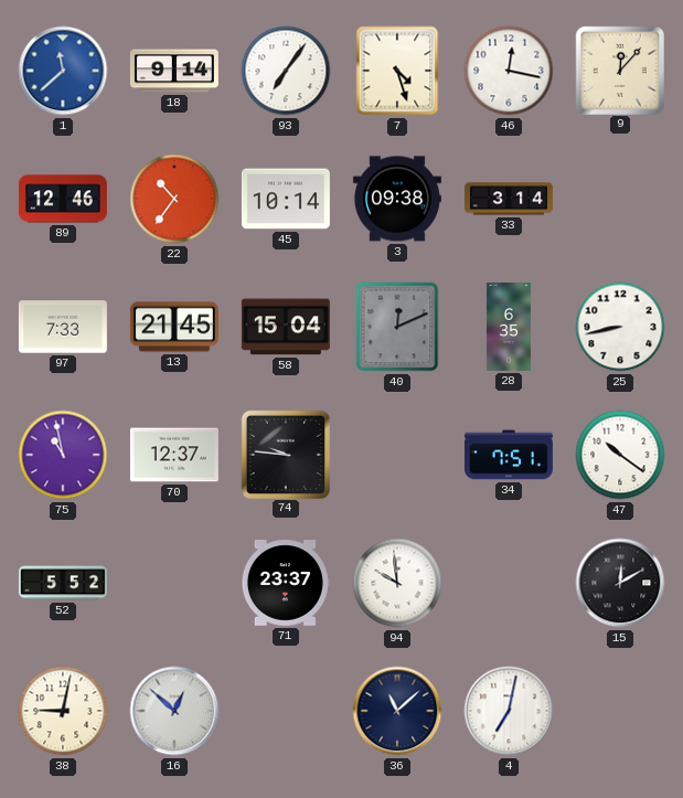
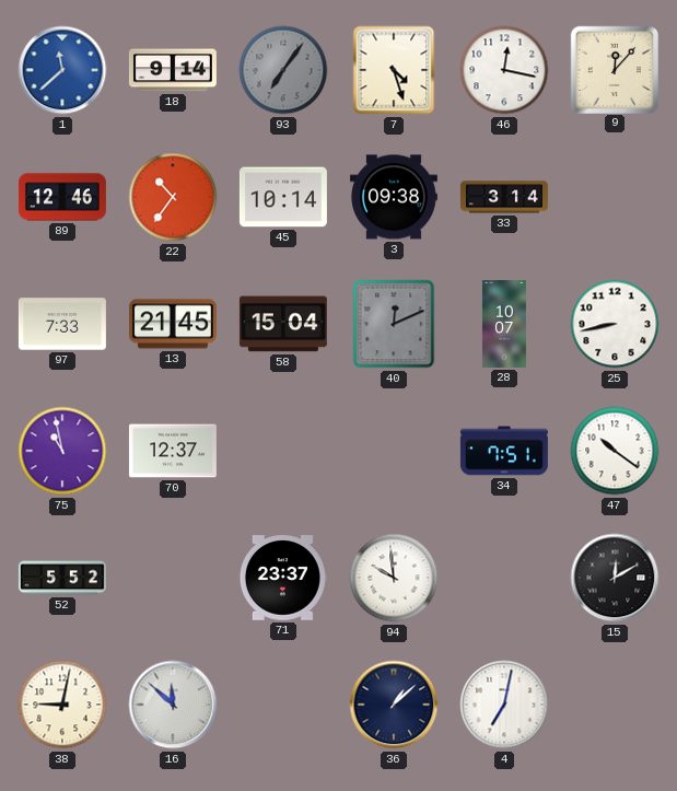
93 dial: white -> grey
28: 6:35 -> 10:07
74: 9:46 -> none
16: 12:52 -> 11:52
36: 11:08 -> 1:08
